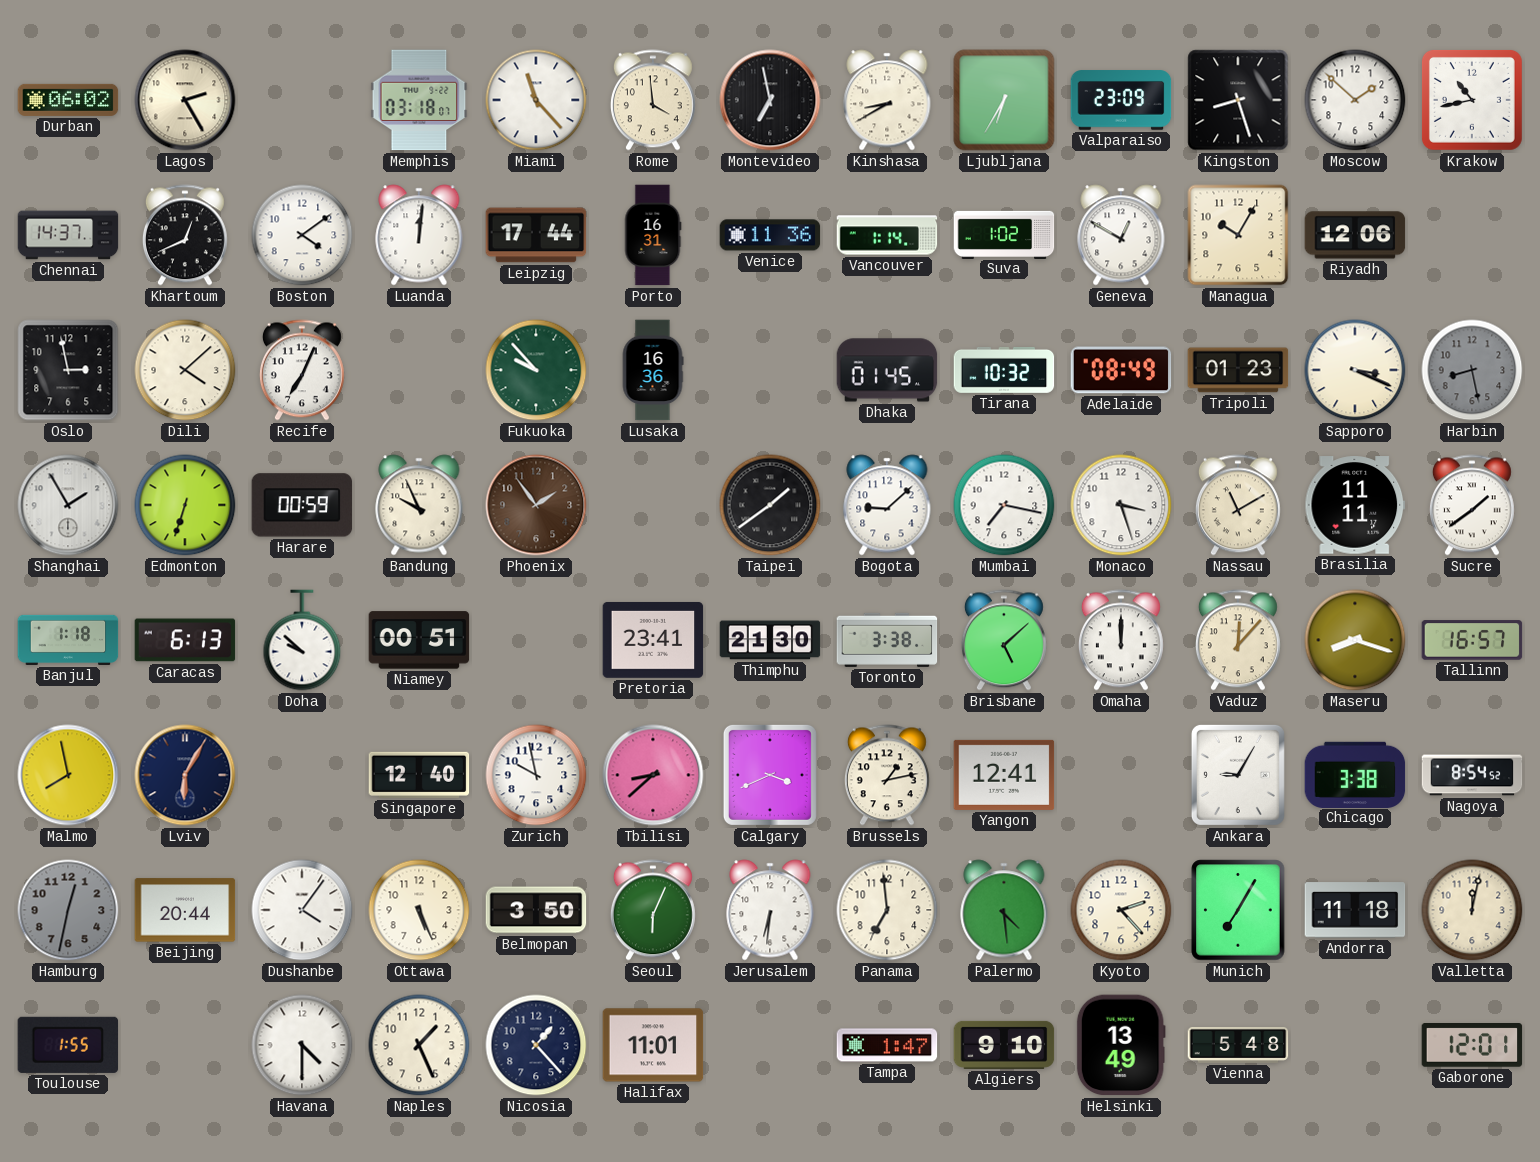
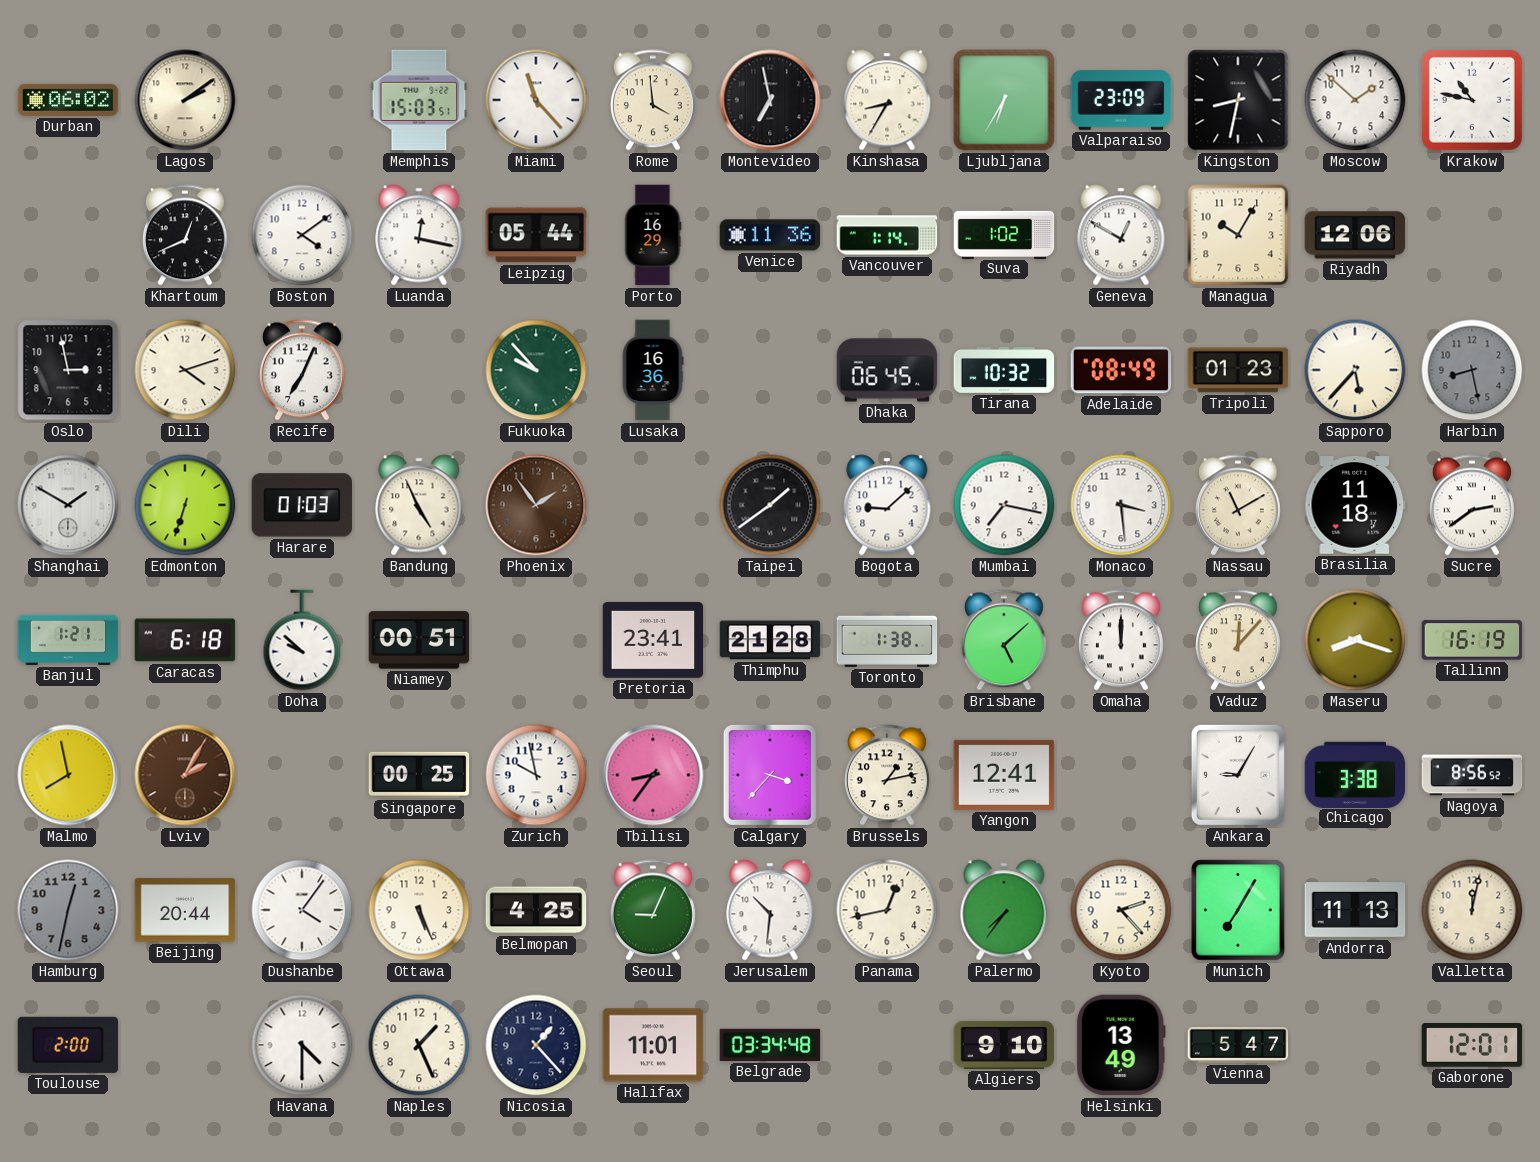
Lagos: 2:25 -> 2:09
Memphis: 03:18 -> 15:03
Kinshasa: 8:40 -> 8:35
Kingston: 8:27 -> 8:32
Krakow: 10:43 -> 10:47
Chennai: 14:37 -> none
Luanda: 12:01 -> 12:17
Leipzig: 17:44 -> 05:44
Porto: 16:31 -> 16:29
Dili: 4:08 -> 4:12
Dhaka: 01:45 -> 06:45
Sapporo: 3:19 -> 5:37
Shanghai: 1:55 -> 1:50
Harare: 00:59 -> 01:03
Bandung: 9:56 -> 4:56
Monaco: 3:27 -> 3:29
Brasilia: 11:11 -> 11:18
Sucre: 1:39 -> 2:39
Banjul: 1:18 -> 1:21
Caracas: 6:13 -> 6:18
Thimphu: 21:30 -> 21:28
Toronto: 3:38 -> 1:38
Tallinn: 16:57 -> 16:19
Lviv: 6:05 -> 2:05
Lviv dial: navy -> brown
Singapore: 12:40 -> 00:25
Tbilisi: 8:38 -> 8:36
Calgary: 3:41 -> 3:37
Nagoya: 8:54 -> 8:56
Belmopan: 3:50 -> 4:25
Seoul: 6:04 -> 9:04
Jerusalem: 6:31 -> 10:31
Panama: 6:59 -> 12:43
Palermo: 4:29 -> 7:36
Andorra: 11:18 -> 11:13
Toulouse: 1:55 -> 2:00
Belgrade: none -> 03:34
Tampa: 1:47 -> none
Vienna: 5:48 -> 5:47
